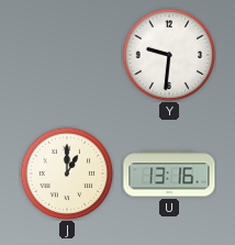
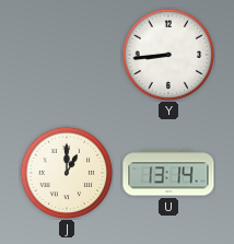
Y: 9:31 -> 8:44
U: 13:16 -> 13:14
